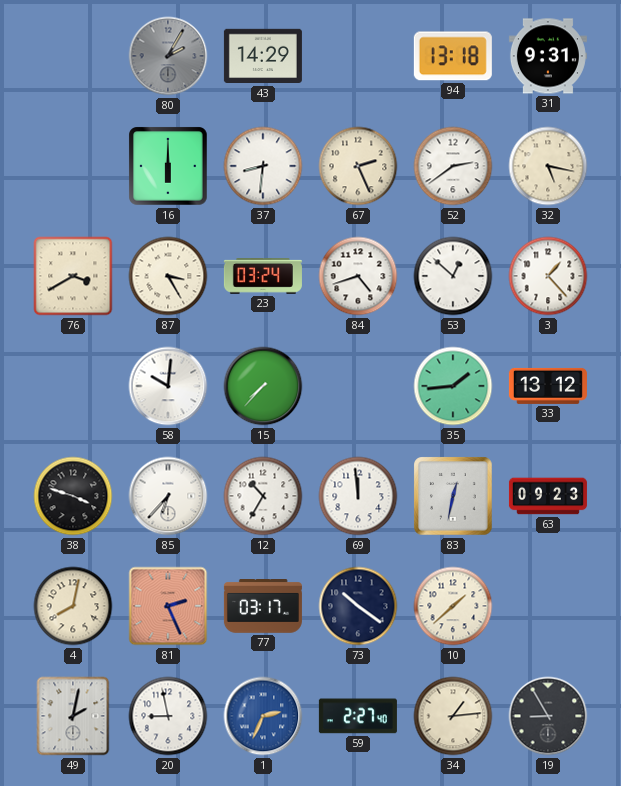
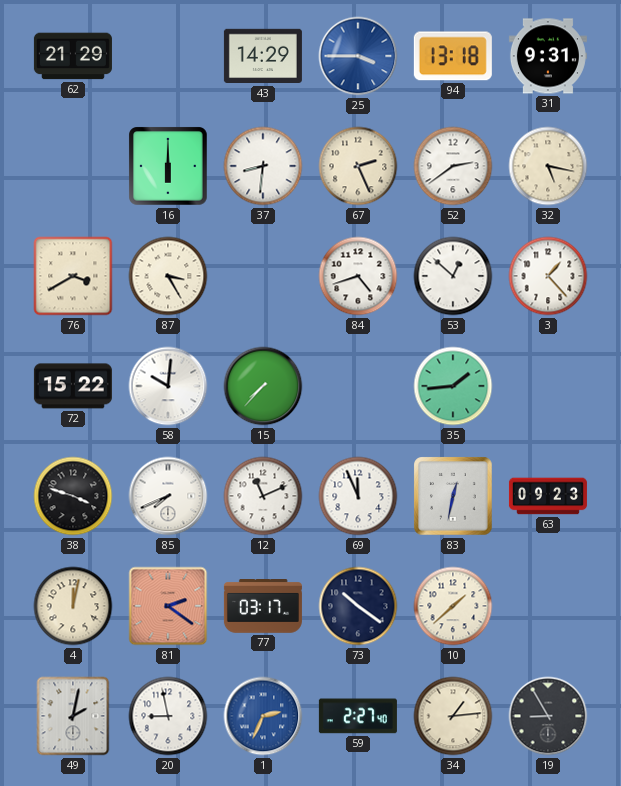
62: none -> 21:29
80: 2:05 -> none
25: none -> 3:45
23: 03:24 -> none
72: none -> 15:22
33: 13:12 -> none
85: 6:37 -> 7:41
12: 10:35 -> 11:11
69: 11:59 -> 11:56
4: 8:02 -> 12:02
81: 2:26 -> 2:21
